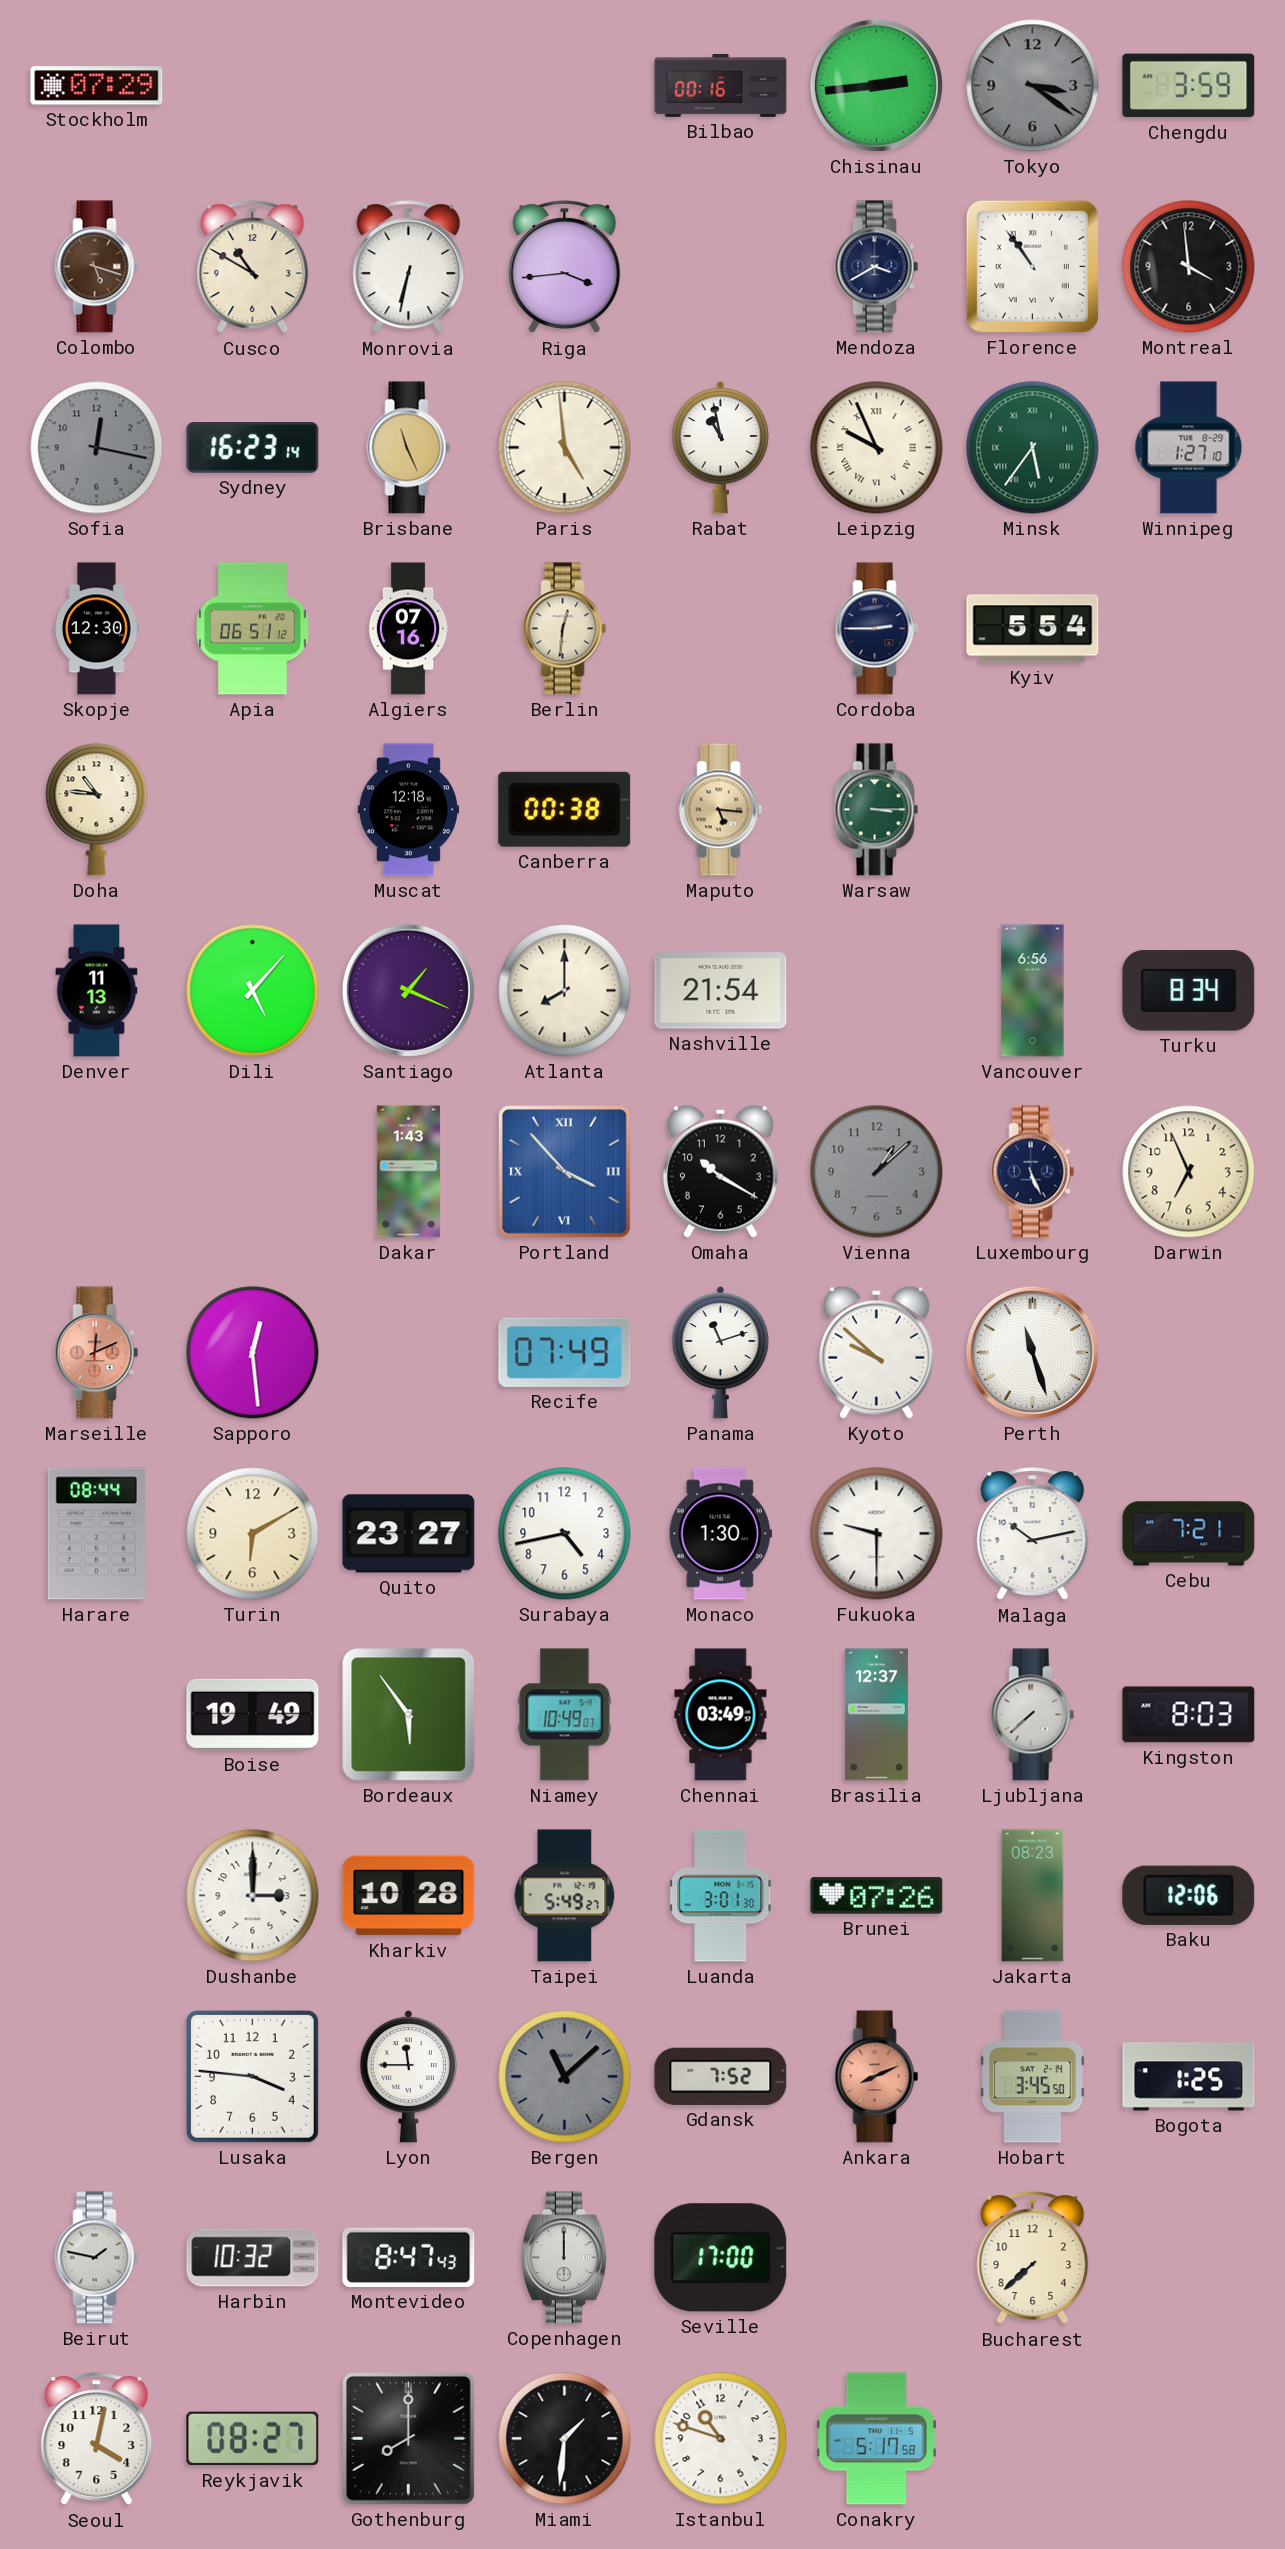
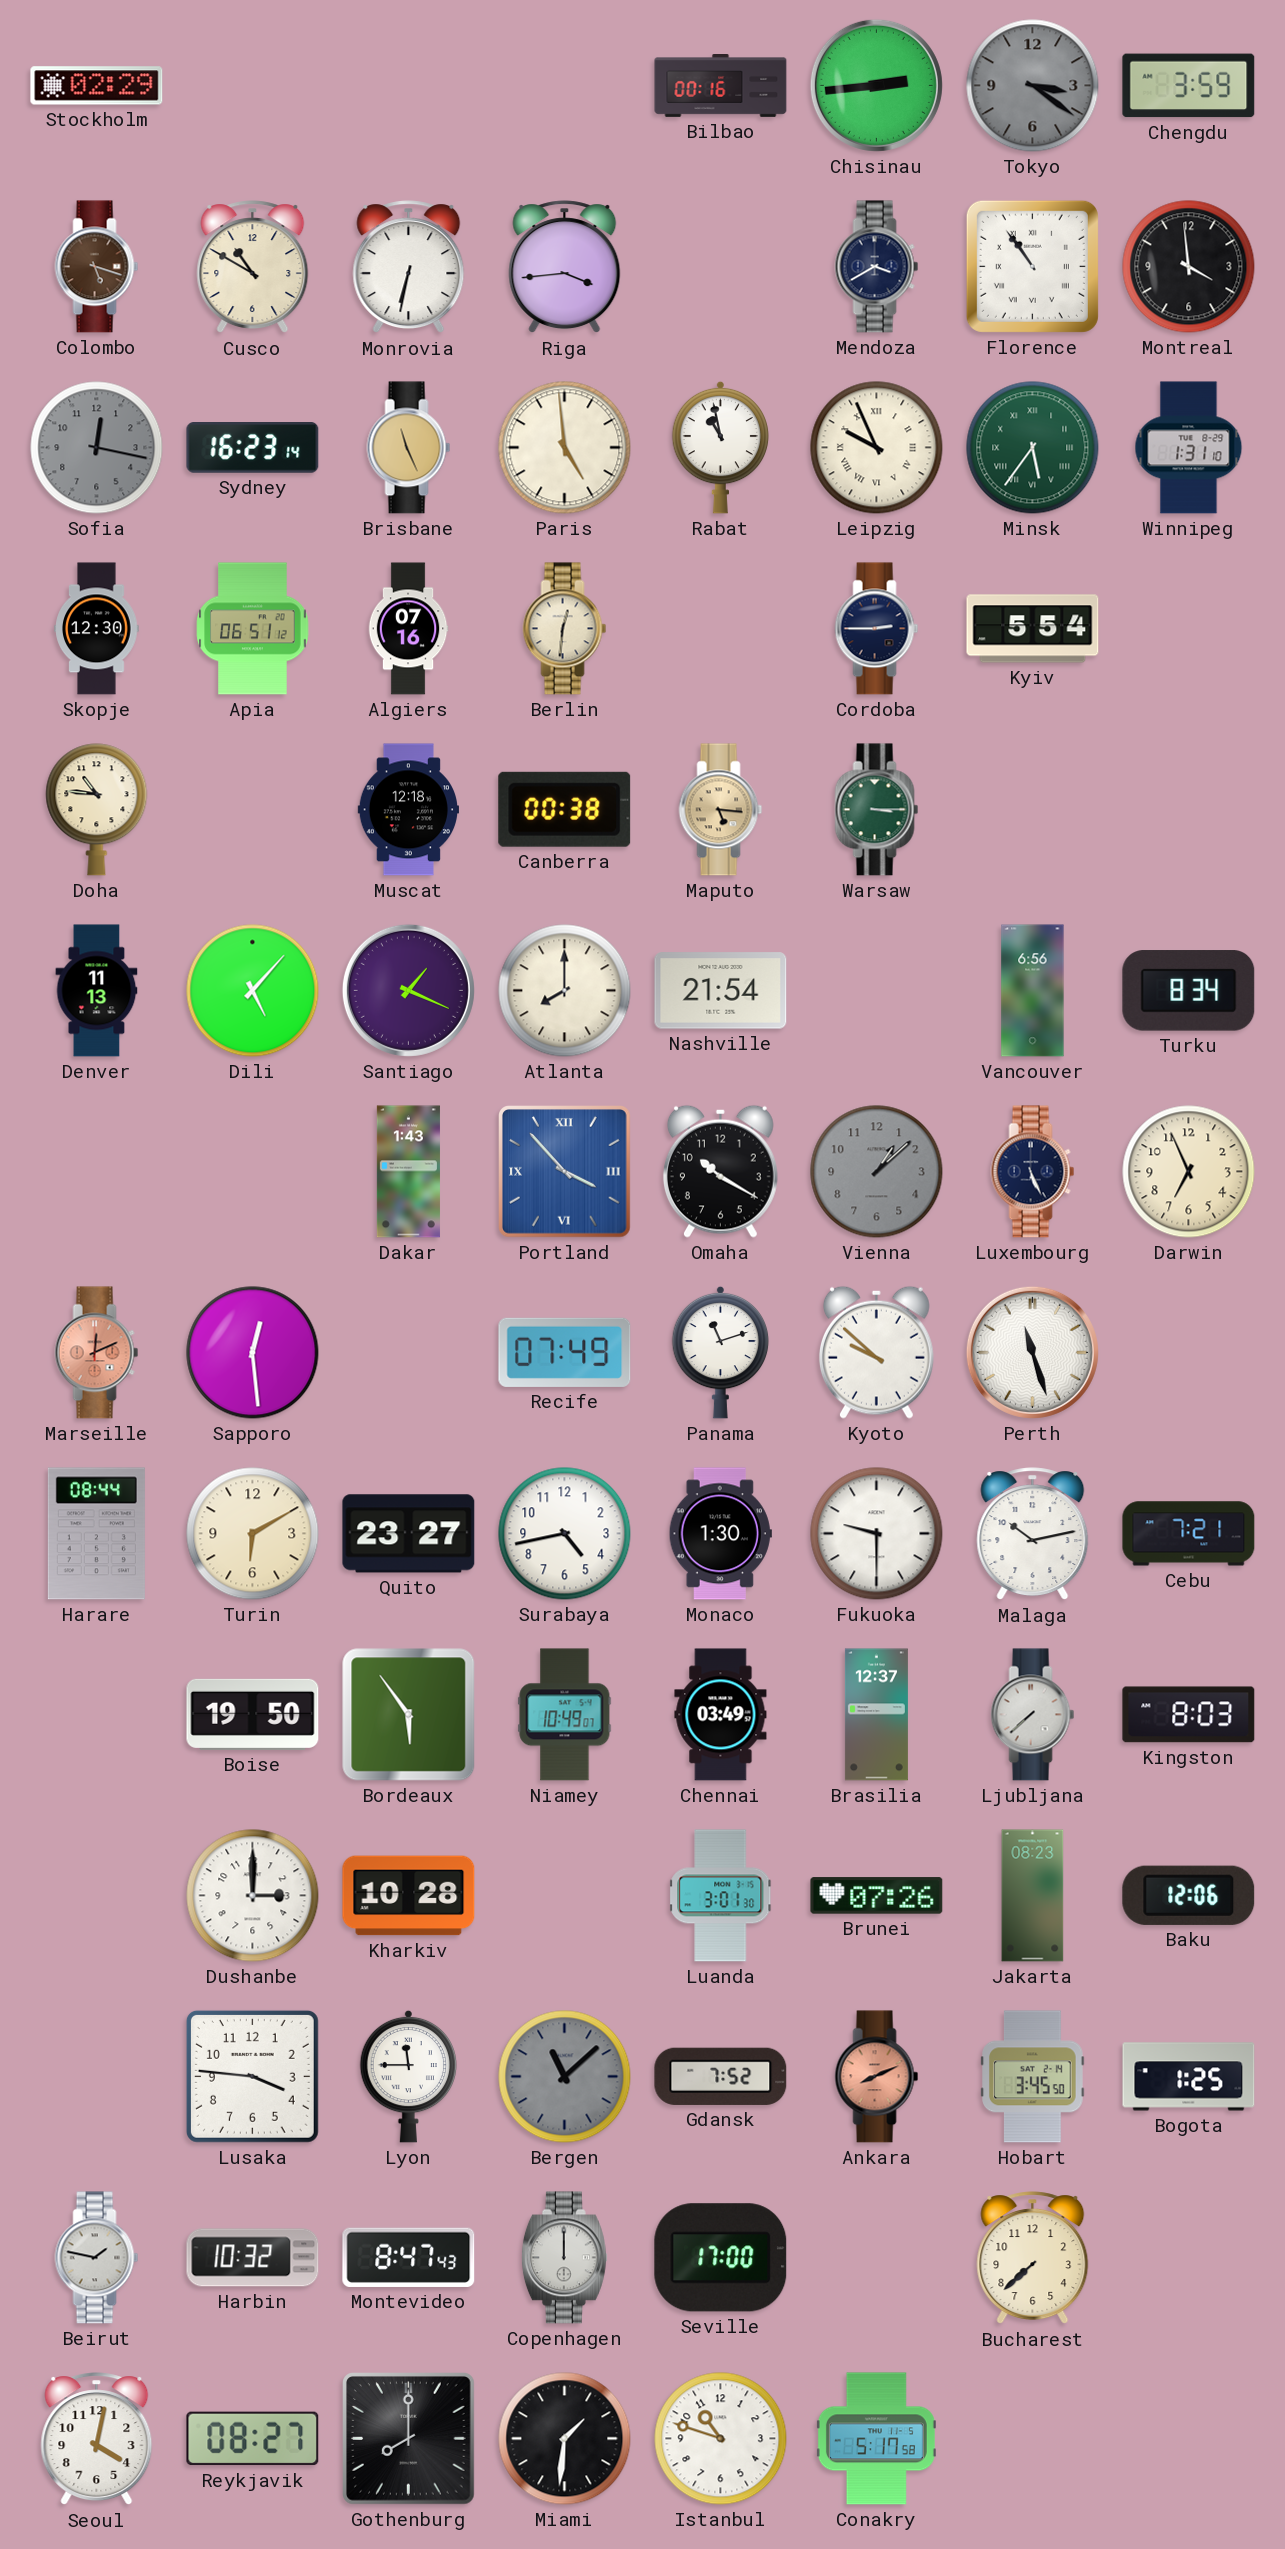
Stockholm: 07:29 -> 02:29
Winnipeg: 1:27 -> 1:31
Boise: 19:49 -> 19:50
Taipei: 5:49 -> none
